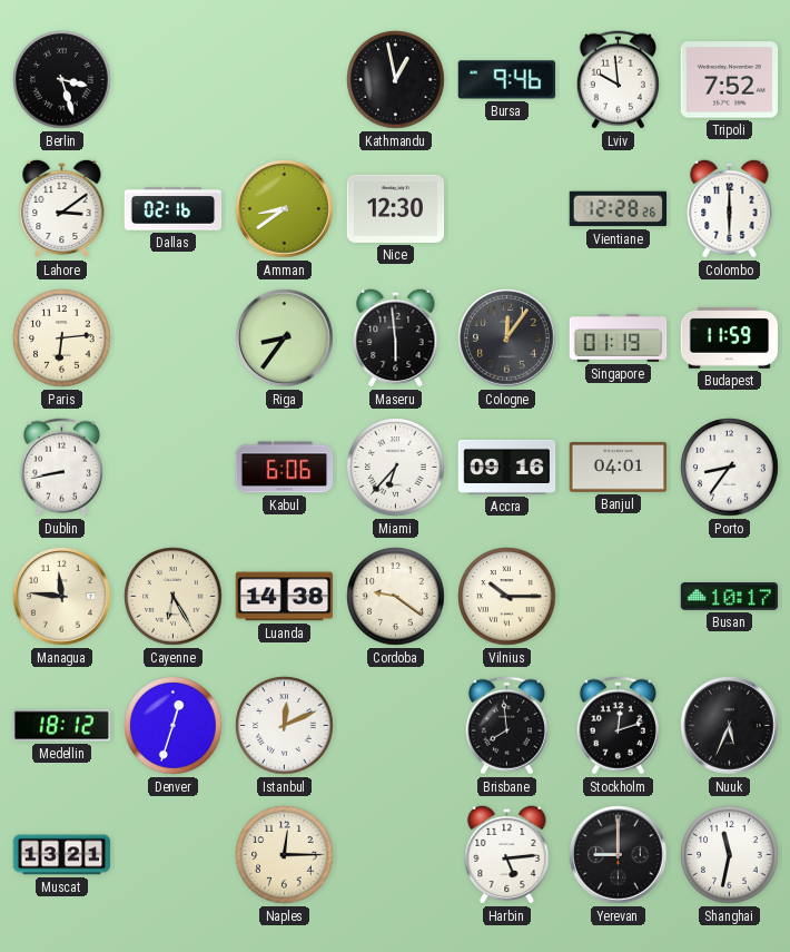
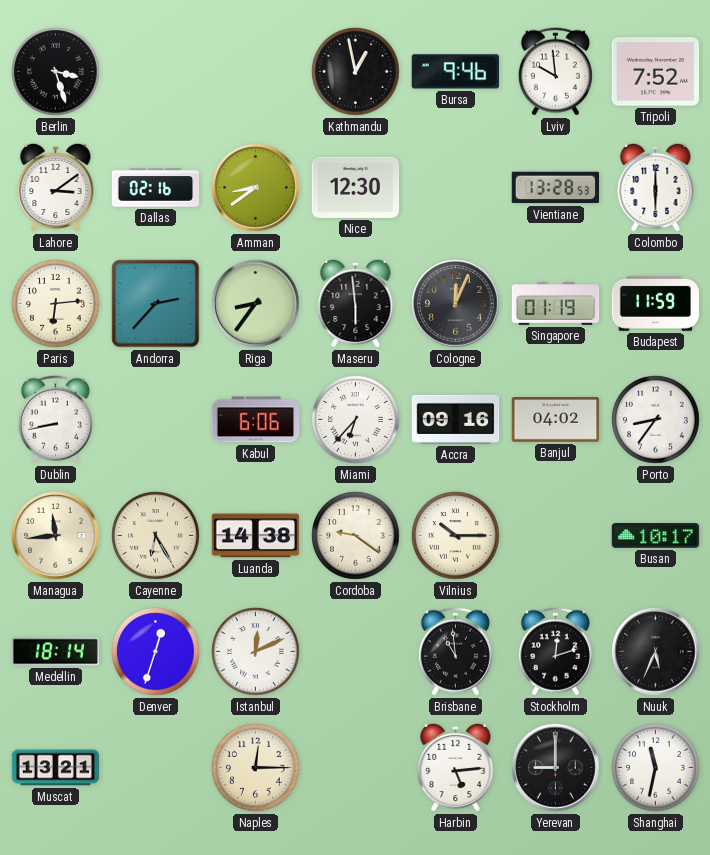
Vientiane: 12:28 -> 13:28
Andorra: none -> 2:37
Cologne: 12:06 -> 12:04
Banjul: 04:01 -> 04:02
Managua: 11:46 -> 11:44
Medellin: 18:12 -> 18:14
Brisbane: 7:59 -> 10:59
